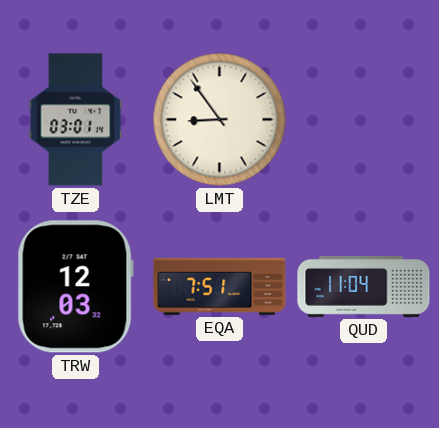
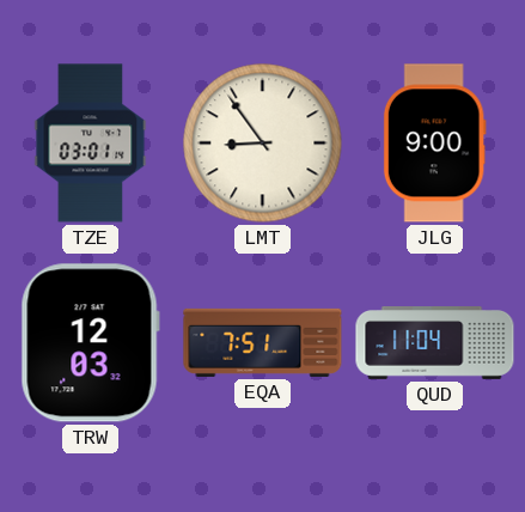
JLG: none -> 9:00
